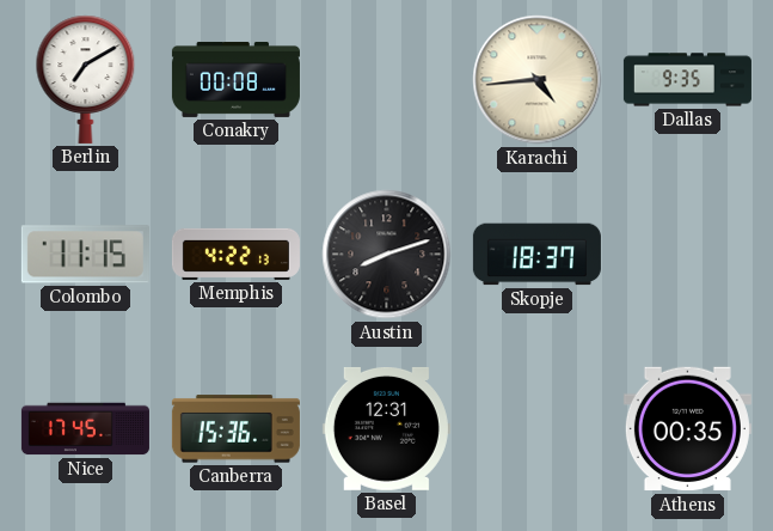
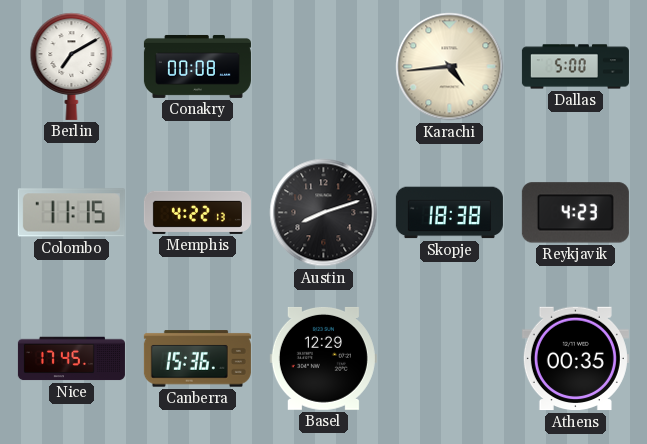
Dallas: 9:35 -> 5:00
Skopje: 18:37 -> 18:38
Reykjavik: none -> 4:23
Basel: 12:31 -> 12:29
